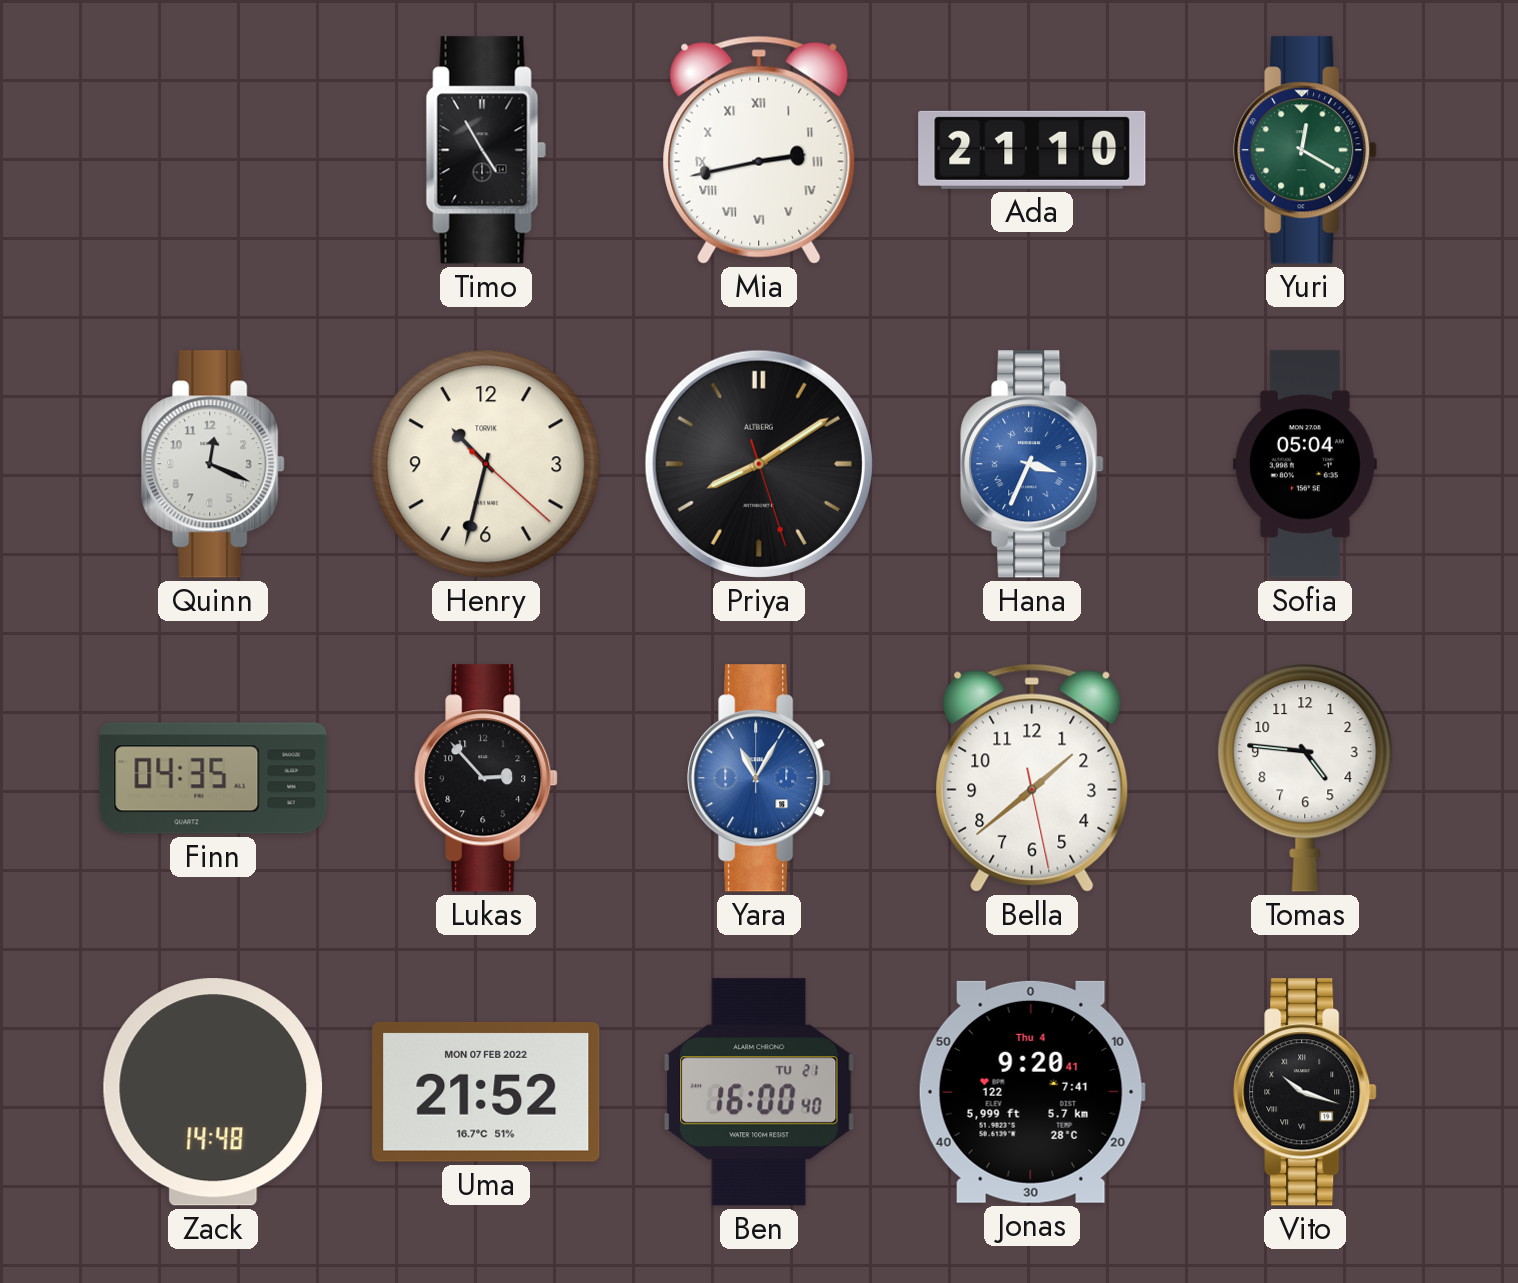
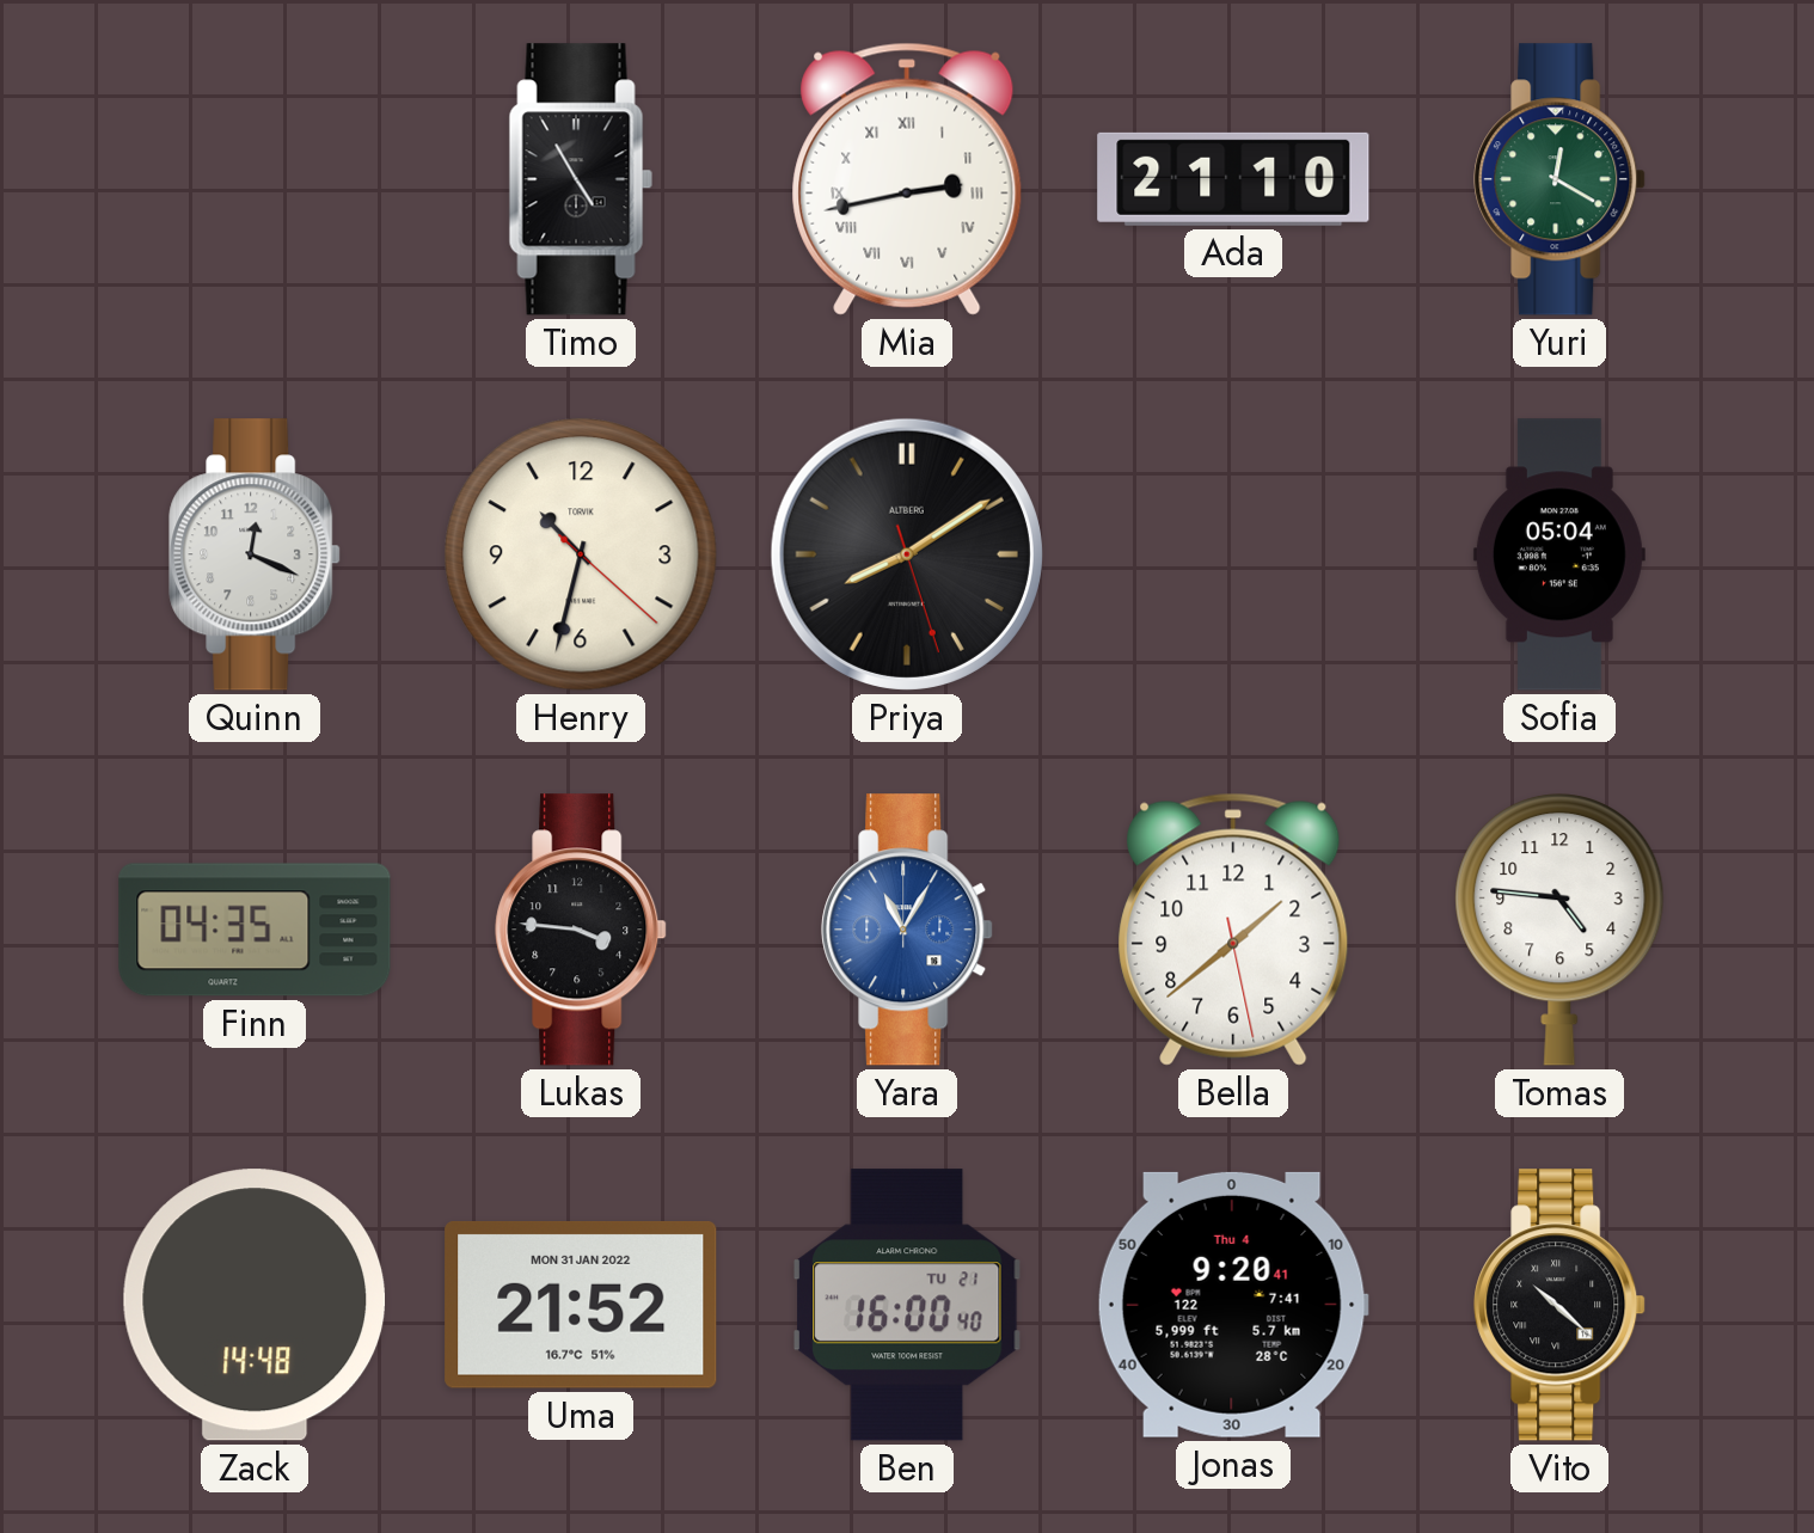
Hana: 3:34 -> none
Lukas: 2:53 -> 3:46
Uma date: MON 07 FEB 2022 -> MON 31 JAN 2022
Vito: 10:18 -> 10:22
